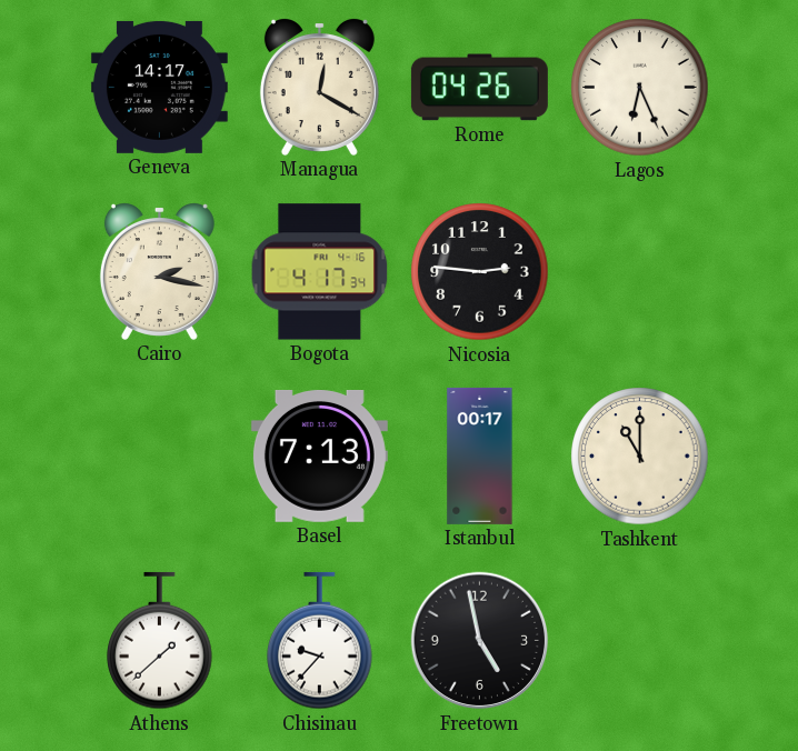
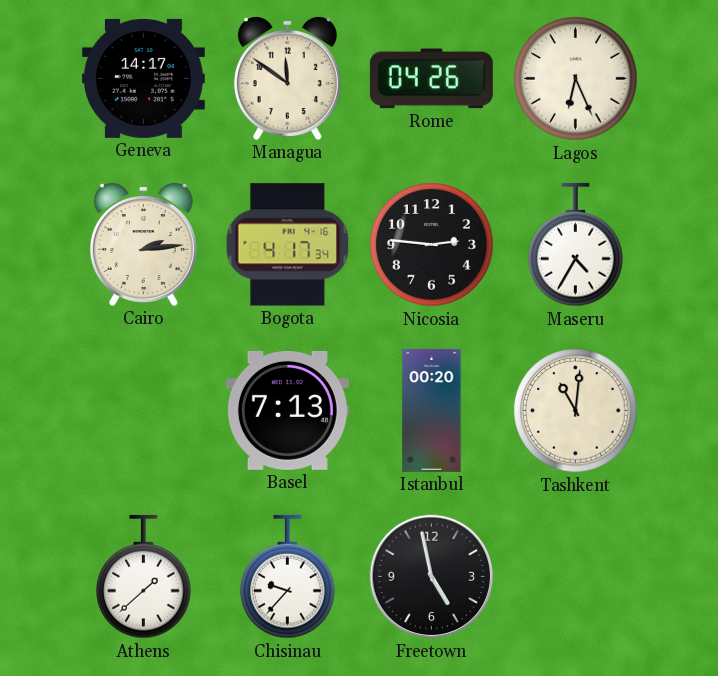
Managua: 12:20 -> 11:51
Cairo: 2:17 -> 2:14
Maseru: none -> 4:35
Istanbul: 00:17 -> 00:20
Tashkent: 11:00 -> 11:01
